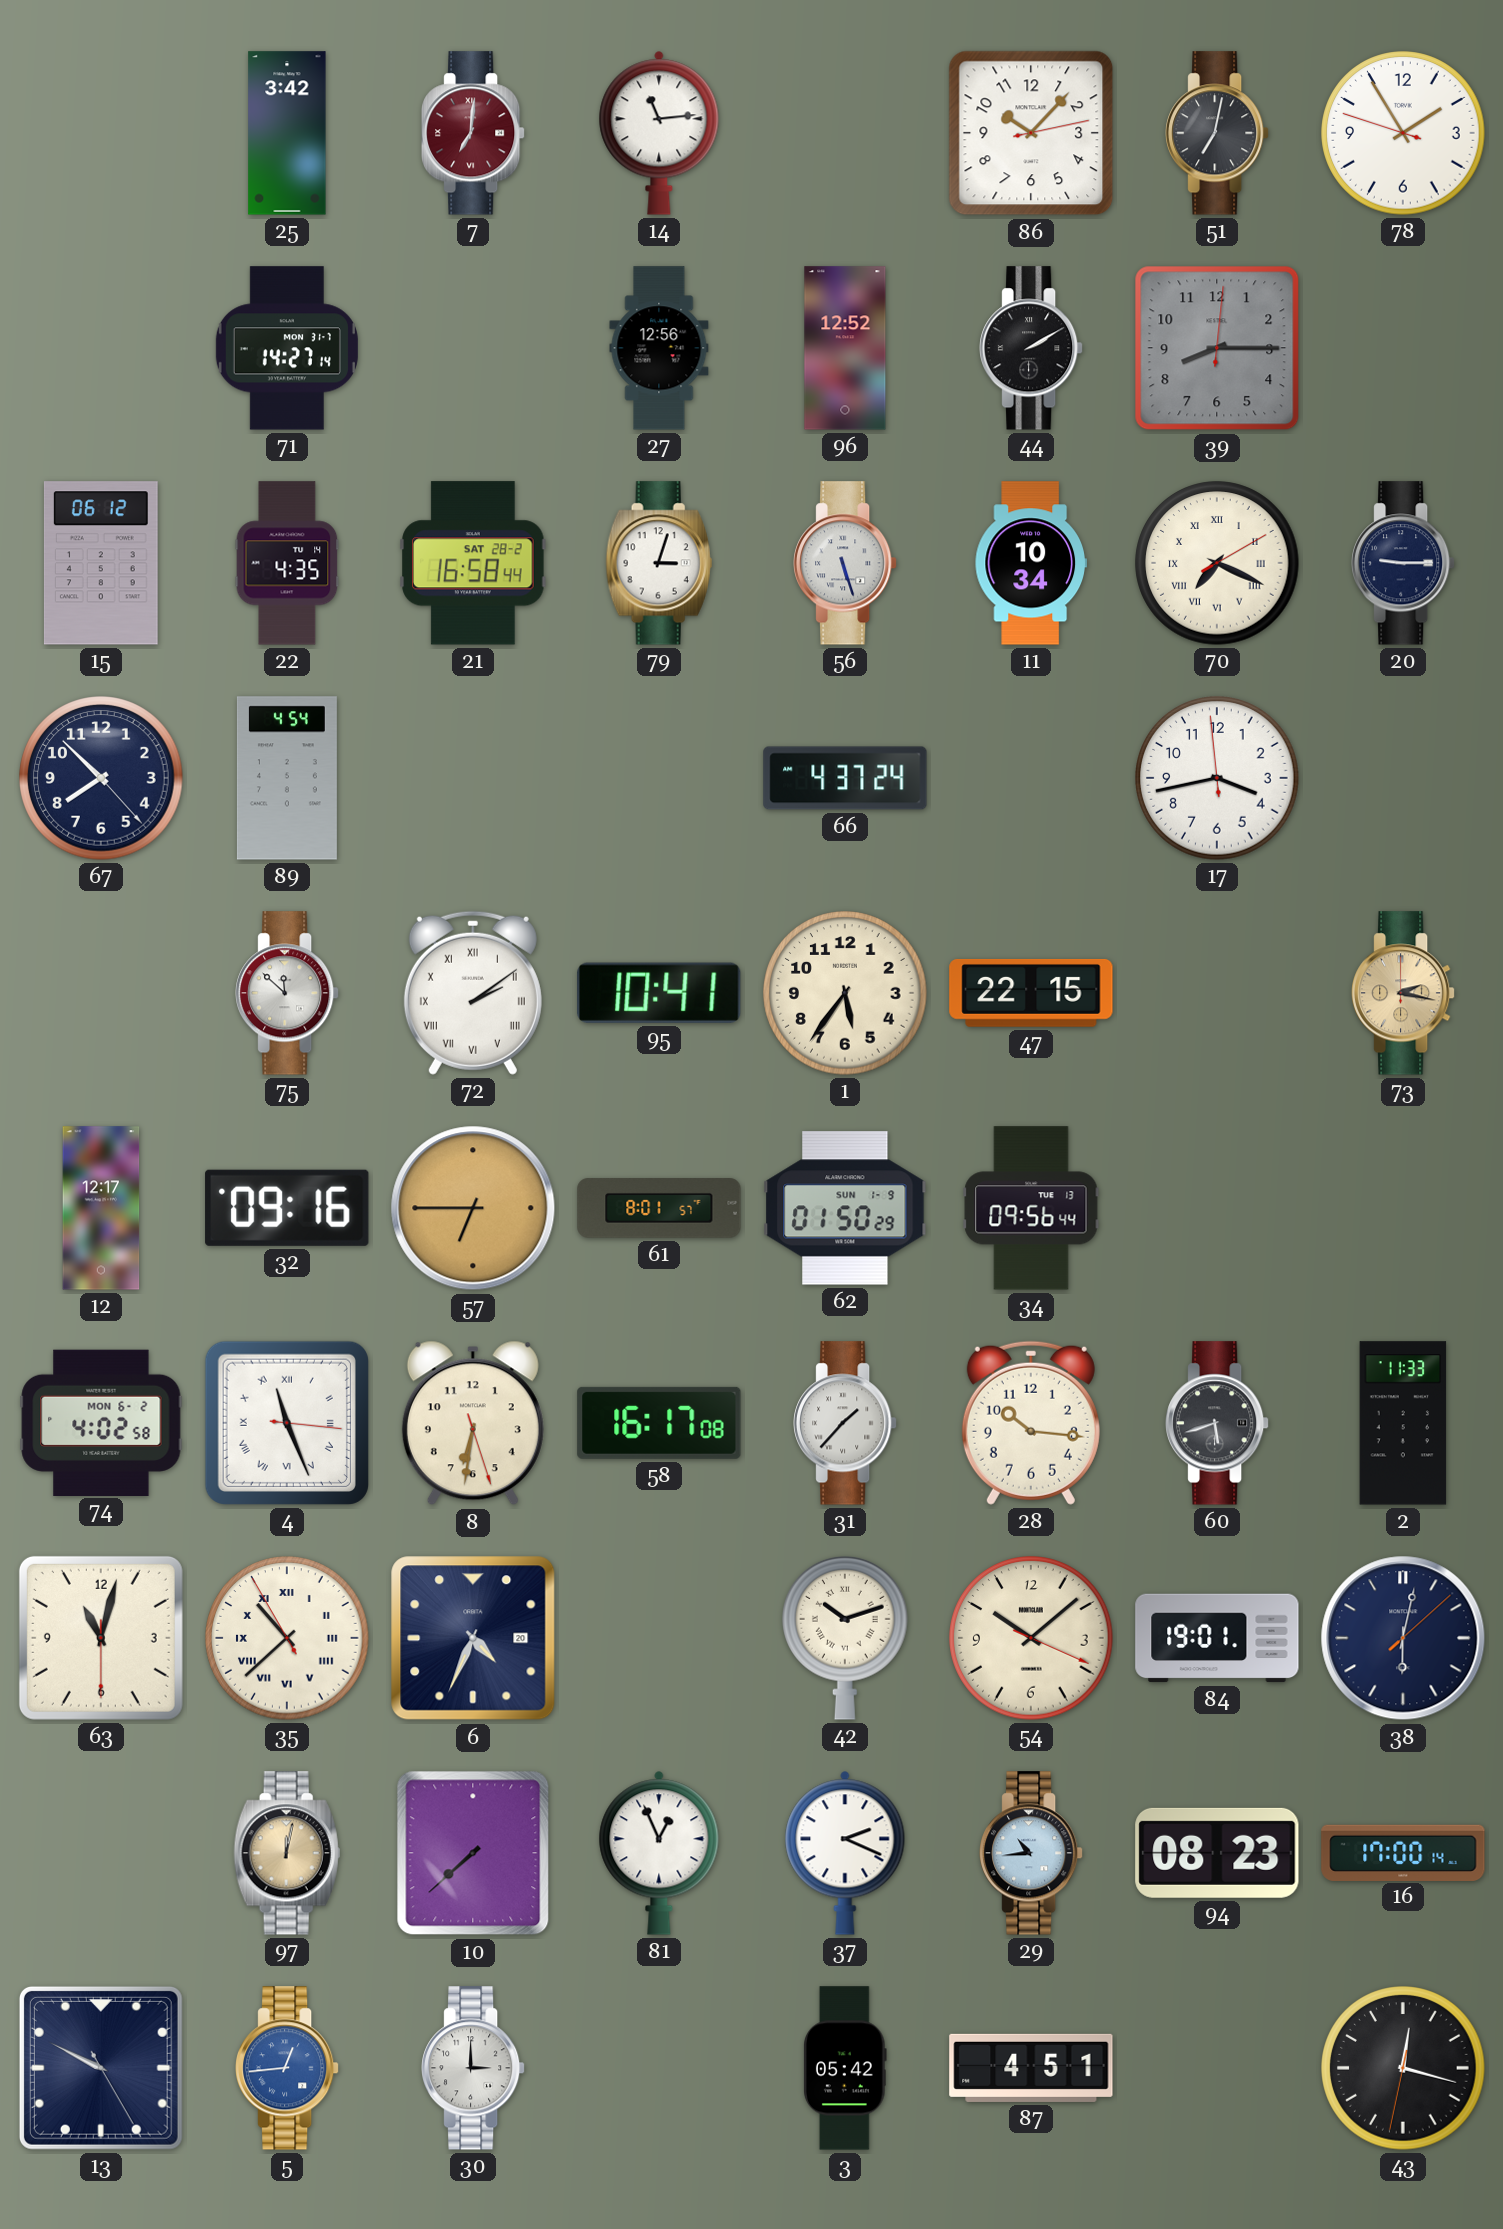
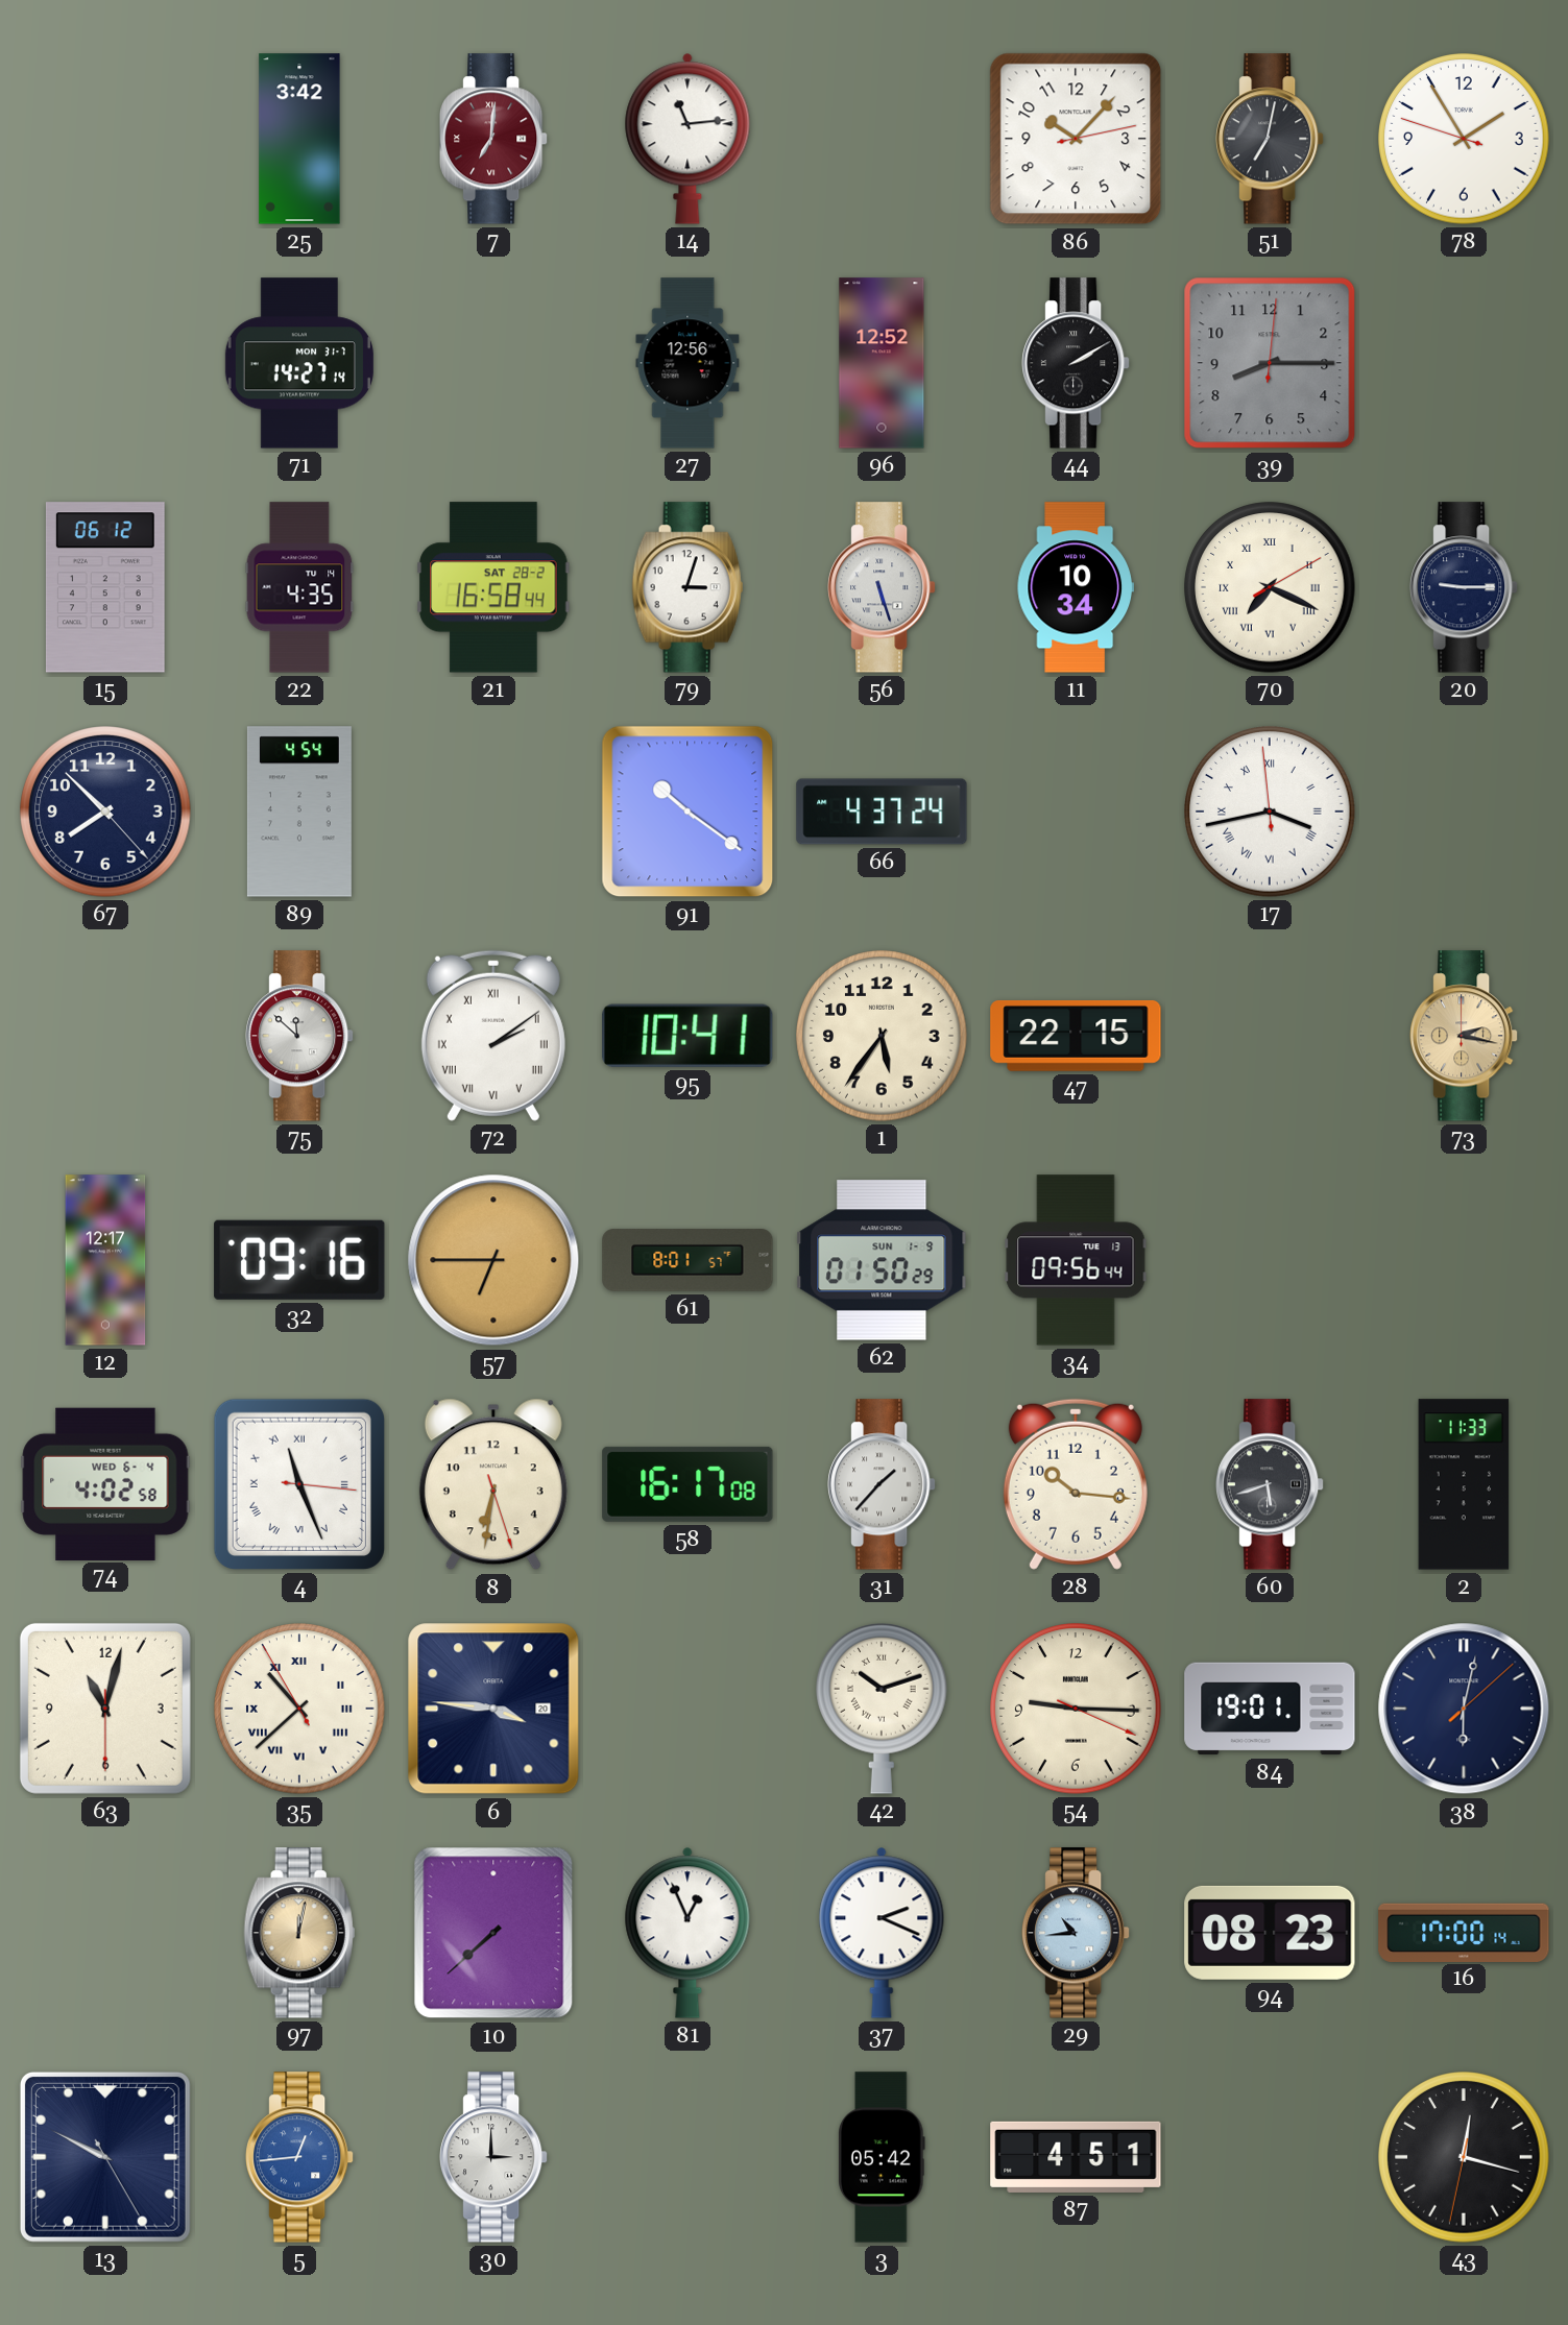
91: none -> 10:21
17 numerals: Arabic -> Roman
74 date: MON 6-2 -> WED 6-4
6: 4:34 -> 3:46
54: 10:08 -> 9:15
